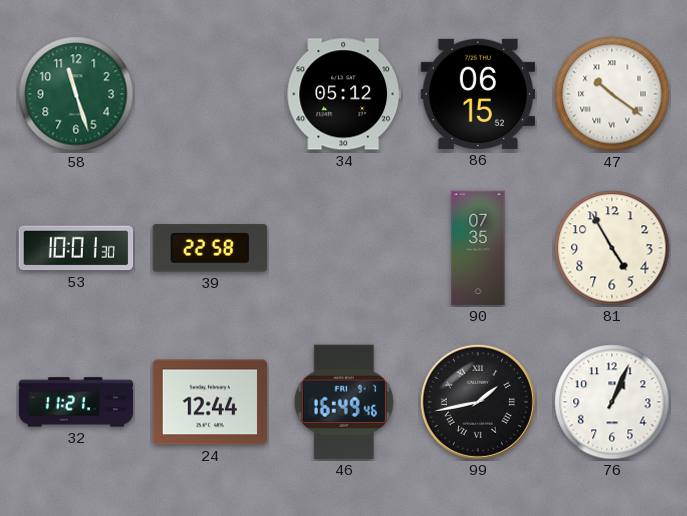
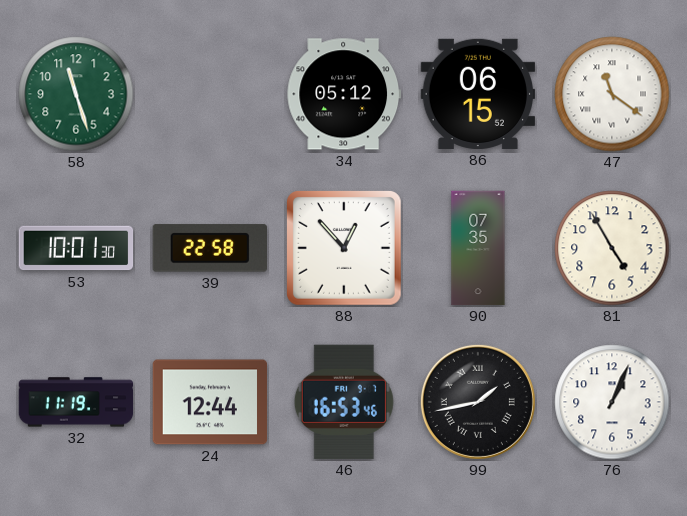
47: 10:21 -> 11:21
88: none -> 12:53
32: 11:21 -> 11:19
46: 16:49 -> 16:53
